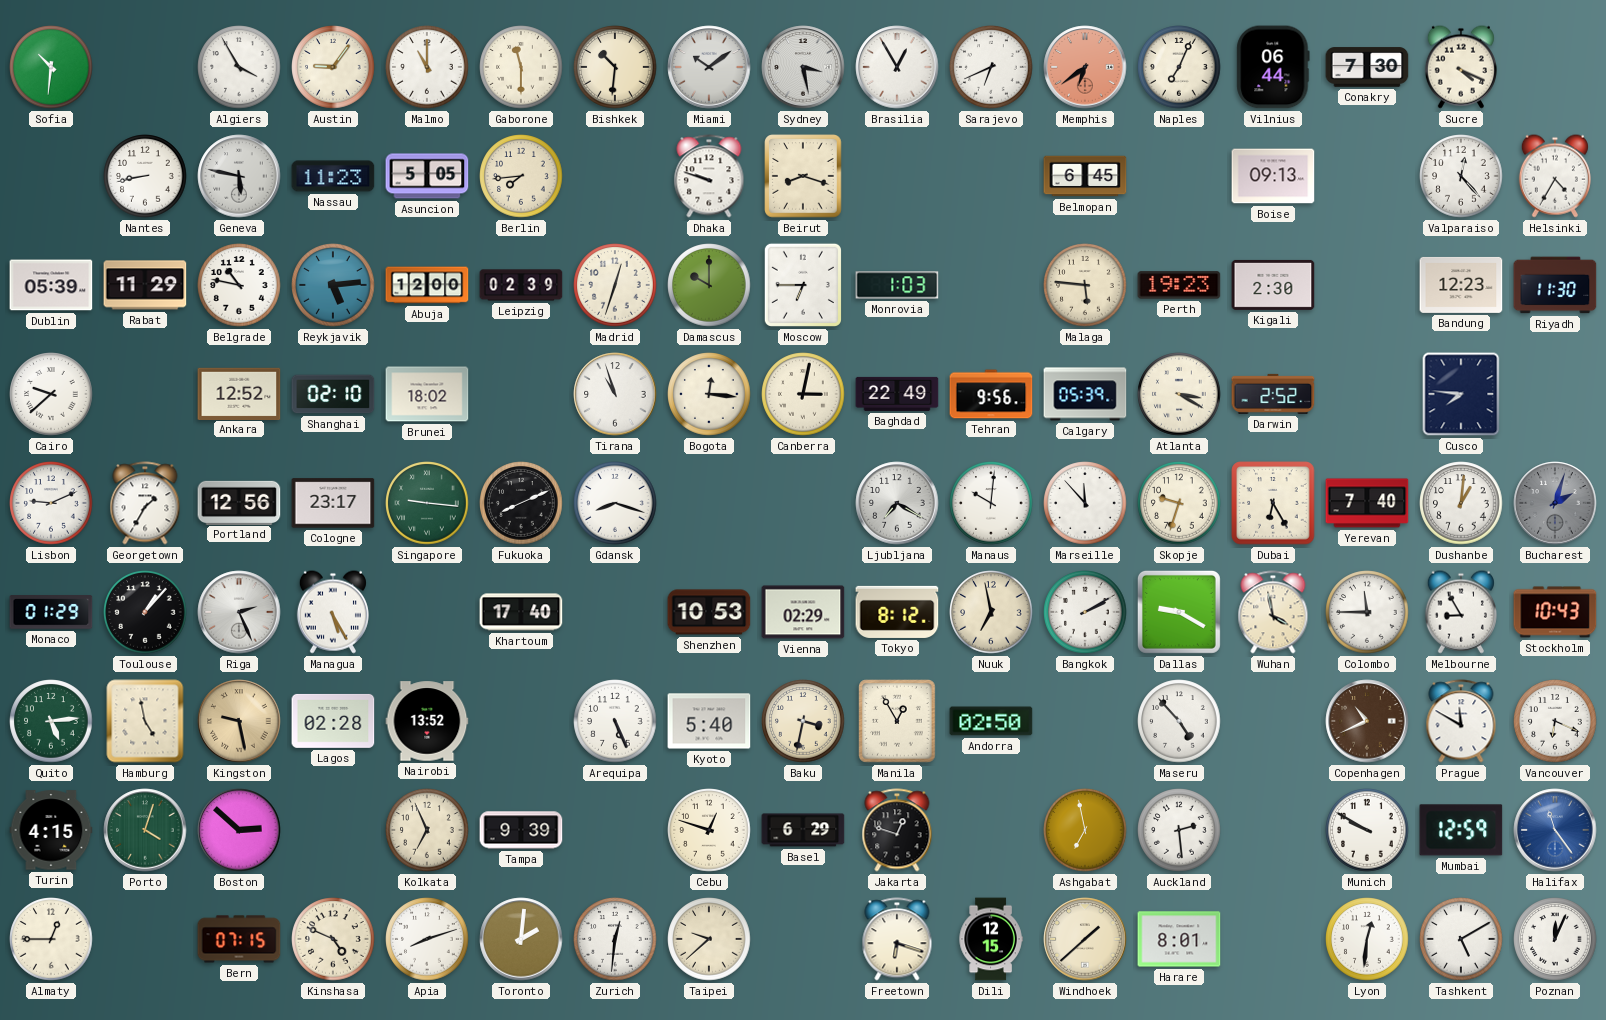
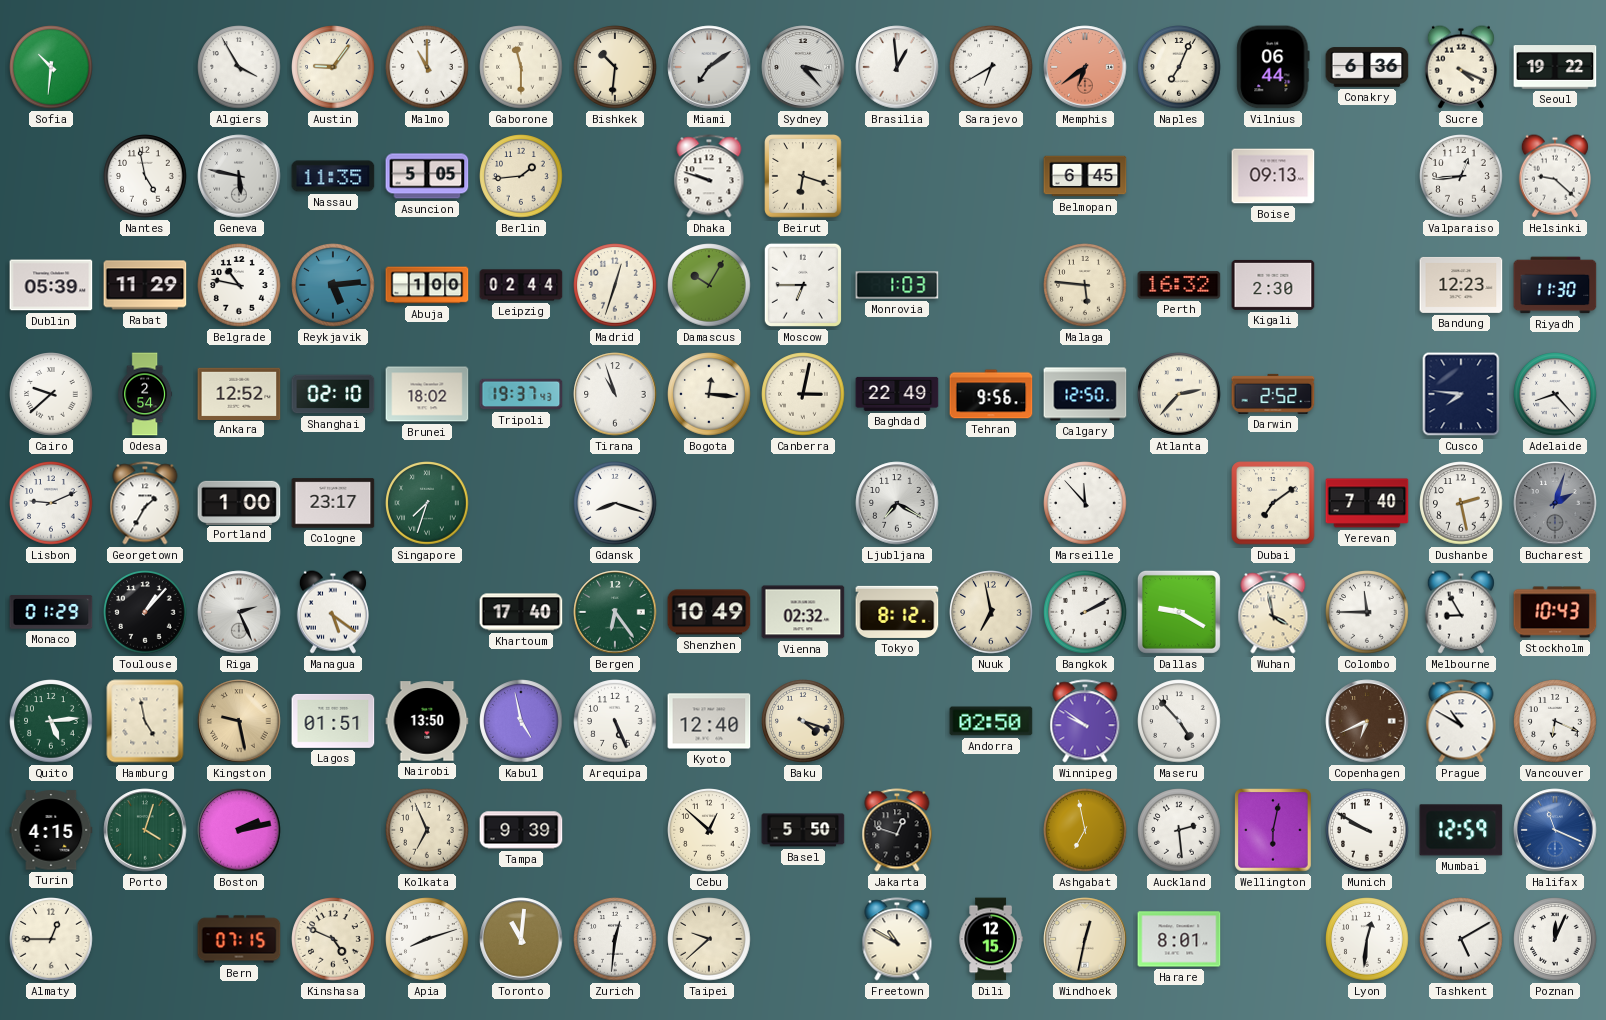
Miami: 10:09 -> 7:09
Sydney: 3:28 -> 3:23
Brasilia: 12:55 -> 12:59
Sarajevo: 6:41 -> 6:40
Conakry: 7:30 -> 6:36
Seoul: none -> 19:22
Nantes: 8:43 -> 4:58
Nassau: 11:23 -> 11:35
Berlin: 7:44 -> 1:44
Beirut: 8:18 -> 6:18
Valparaiso: 12:23 -> 12:44
Helsinki: 4:35 -> 9:22
Abuja: 12:00 -> 1:00
Leipzig: 02:39 -> 02:44
Damascus: 10:00 -> 10:05
Perth: 19:23 -> 16:32
Odesa: none -> 2:54
Tripoli: none -> 19:37
Calgary: 05:39 -> 12:50
Atlanta: 3:20 -> 2:37
Adelaide: none -> 8:23
Portland: 12:56 -> 1:00
Singapore: 9:16 -> 7:33
Fukuoka: 8:11 -> none
Manaus: 10:01 -> none
Skopje: 9:33 -> none
Dubai: 6:25 -> 7:09
Dushanbe: 1:01 -> 2:28
Managua: 5:25 -> 5:21
Bergen: none -> 6:24
Shenzhen: 10:53 -> 10:49
Vienna: 02:29 -> 02:32
Lagos: 02:28 -> 01:51
Nairobi: 13:52 -> 13:50
Kabul: none -> 4:58
Kyoto: 5:40 -> 12:40
Baku: 3:32 -> 4:18
Manila: 12:55 -> none
Winnipeg: none -> 9:51
Copenhagen: 10:41 -> 6:41
Prague: 11:50 -> 10:50
Boston: 2:52 -> 2:13
Cebu: 12:48 -> 12:52
Basel: 6:29 -> 5:50
Wellington: none -> 6:02
Halifax: 11:24 -> 11:19
Toronto: 2:01 -> 11:01
Freetown: 6:18 -> 10:50
Windhoek: 1:38 -> 12:32
